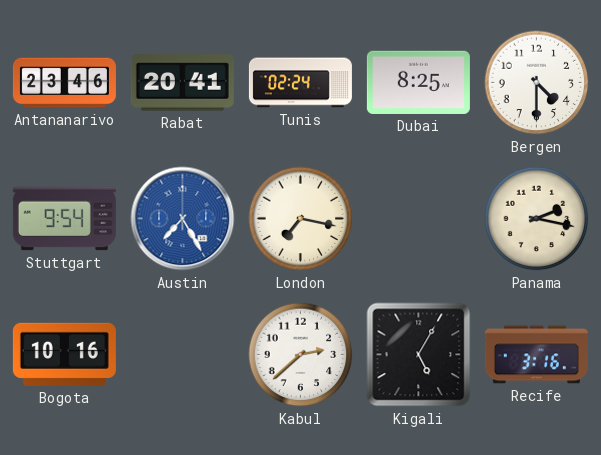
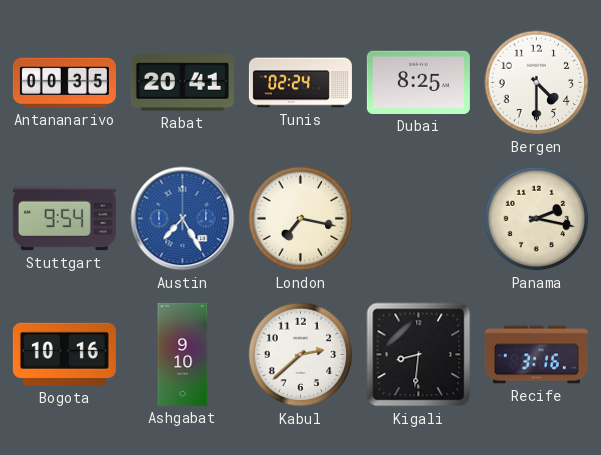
Antananarivo: 23:46 -> 00:35
Ashgabat: none -> 9:10
Kigali: 5:05 -> 8:31
